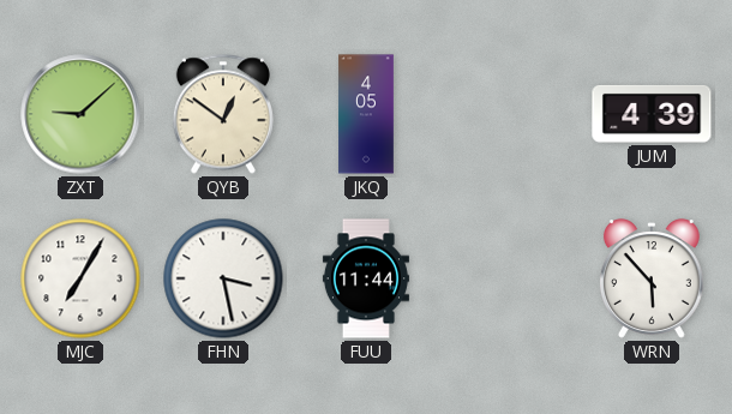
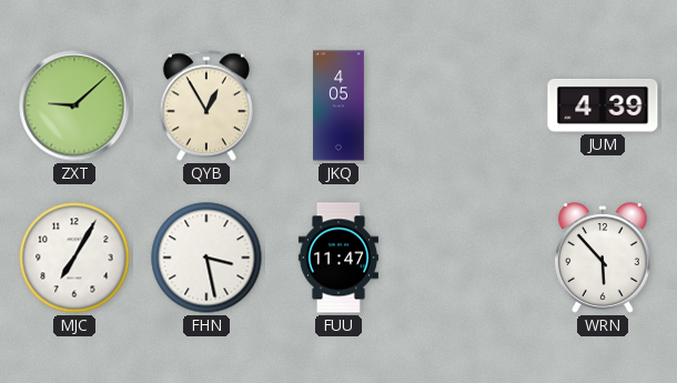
QYB: 12:51 -> 12:55
FUU: 11:44 -> 11:47
